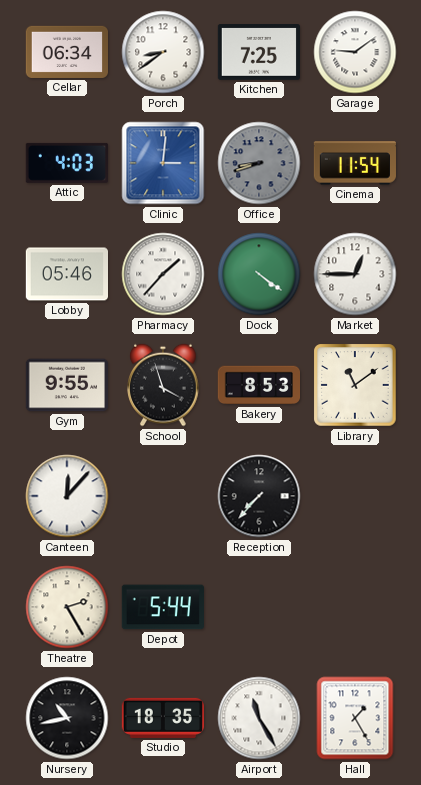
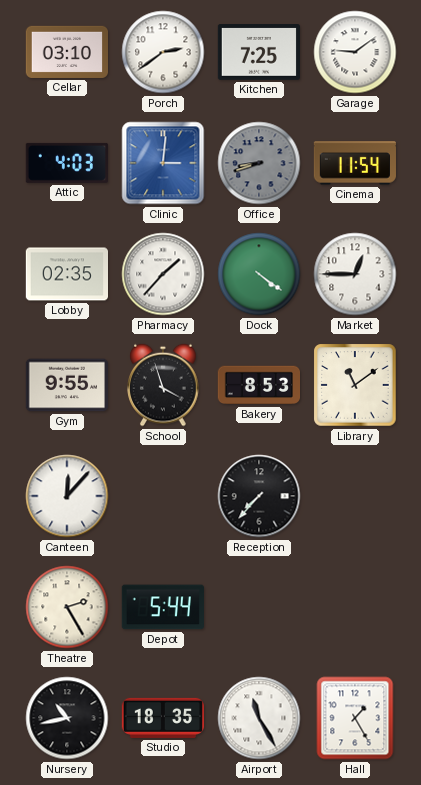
Cellar: 06:34 -> 03:10
Porch: 8:39 -> 2:39
Lobby: 05:46 -> 02:35
